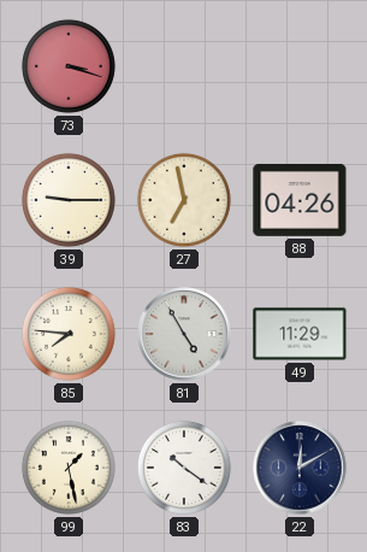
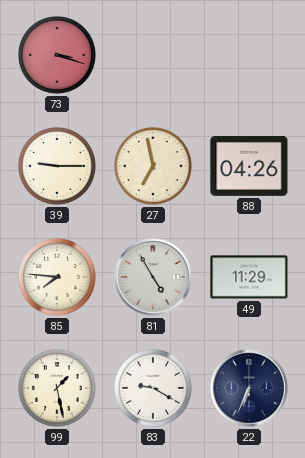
83: 10:21 -> 9:20
22: 12:10 -> 6:34
